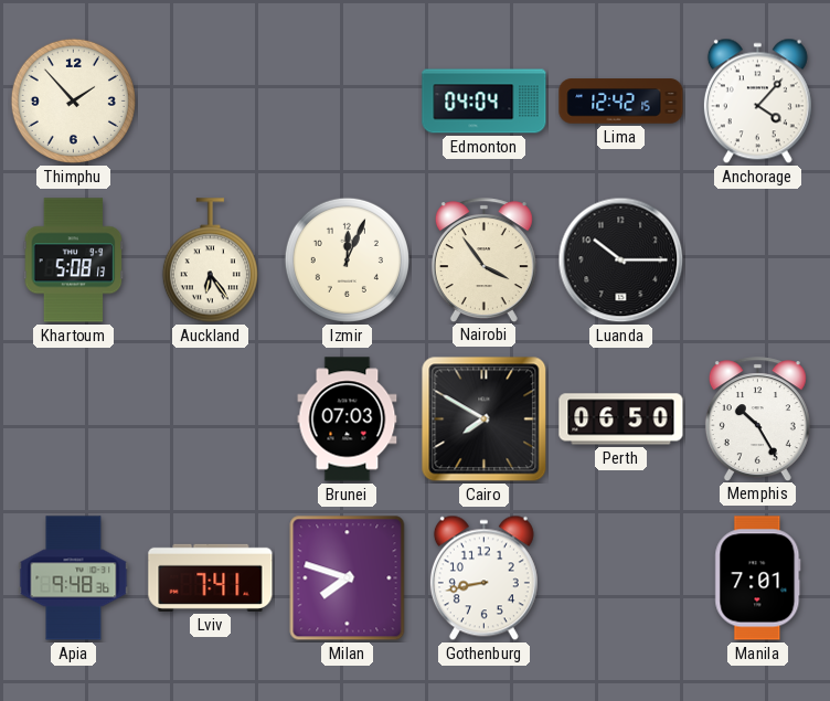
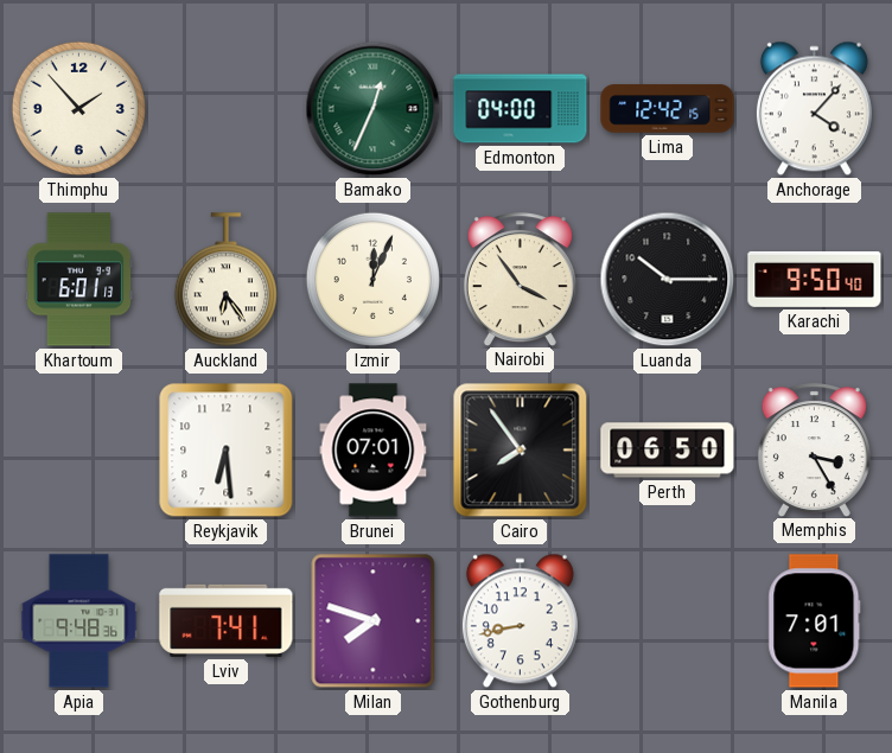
Bamako: none -> 12:34
Edmonton: 04:04 -> 04:00
Khartoum: 5:08 -> 6:01
Karachi: none -> 9:50
Reykjavik: none -> 6:29
Brunei: 07:03 -> 07:01
Cairo: 7:50 -> 7:54
Memphis: 10:25 -> 3:25
